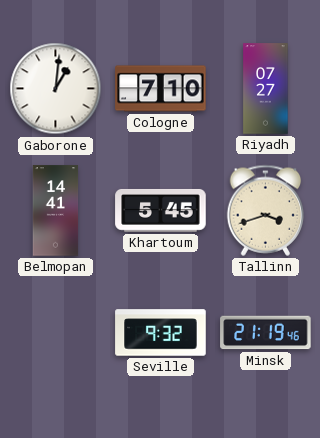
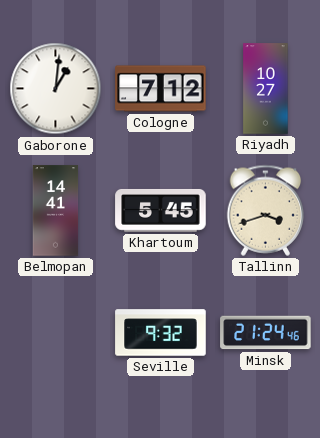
Cologne: 7:10 -> 7:12
Riyadh: 07:27 -> 10:27
Minsk: 21:19 -> 21:24
